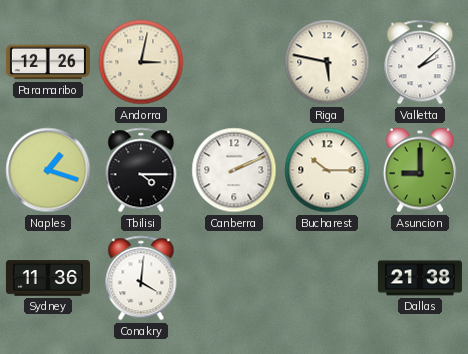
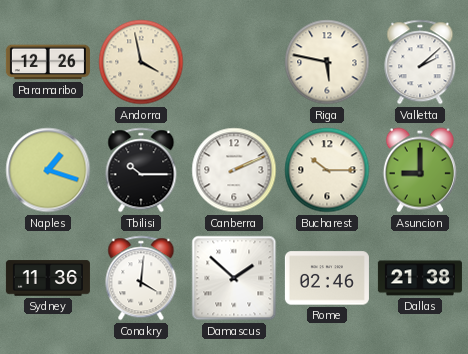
Andorra: 3:02 -> 3:58
Tbilisi: 4:15 -> 10:15
Damascus: none -> 1:52
Rome: none -> 02:46
